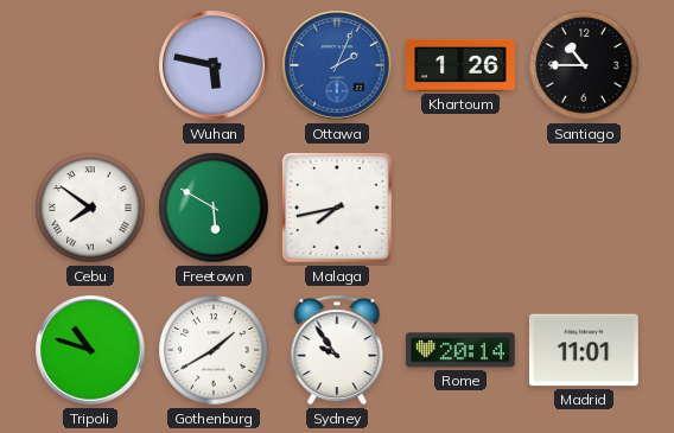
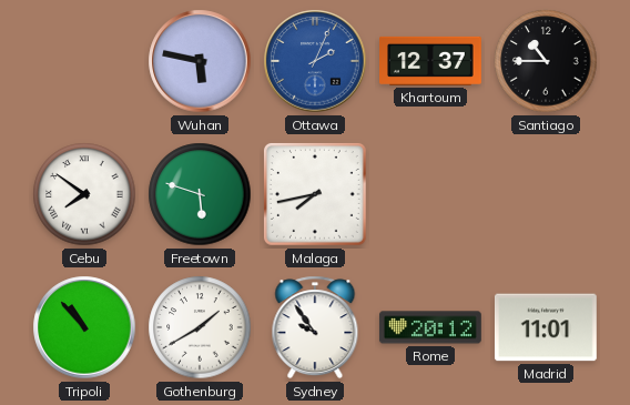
Khartoum: 1:26 -> 12:37
Freetown: 5:50 -> 5:48
Tripoli: 10:48 -> 10:53
Rome: 20:14 -> 20:12
